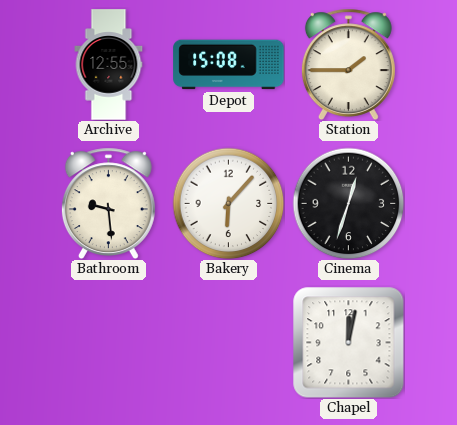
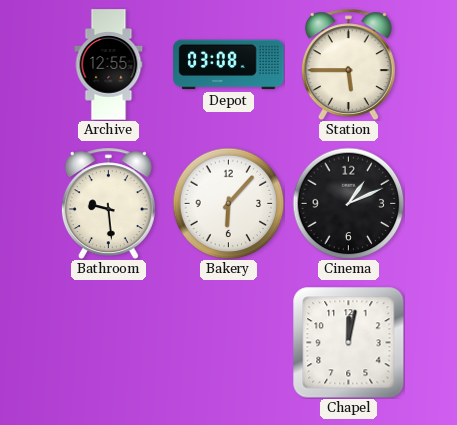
Depot: 15:08 -> 03:08
Station: 1:45 -> 5:45
Cinema: 12:33 -> 1:11
